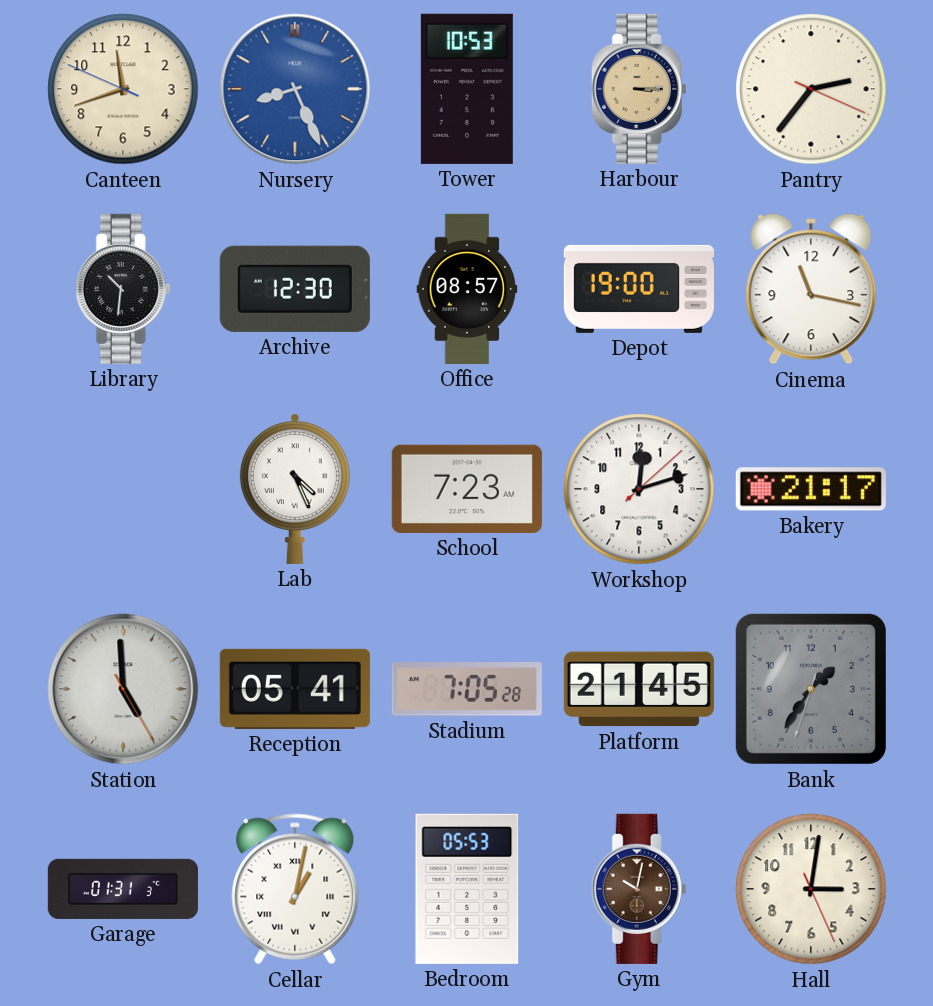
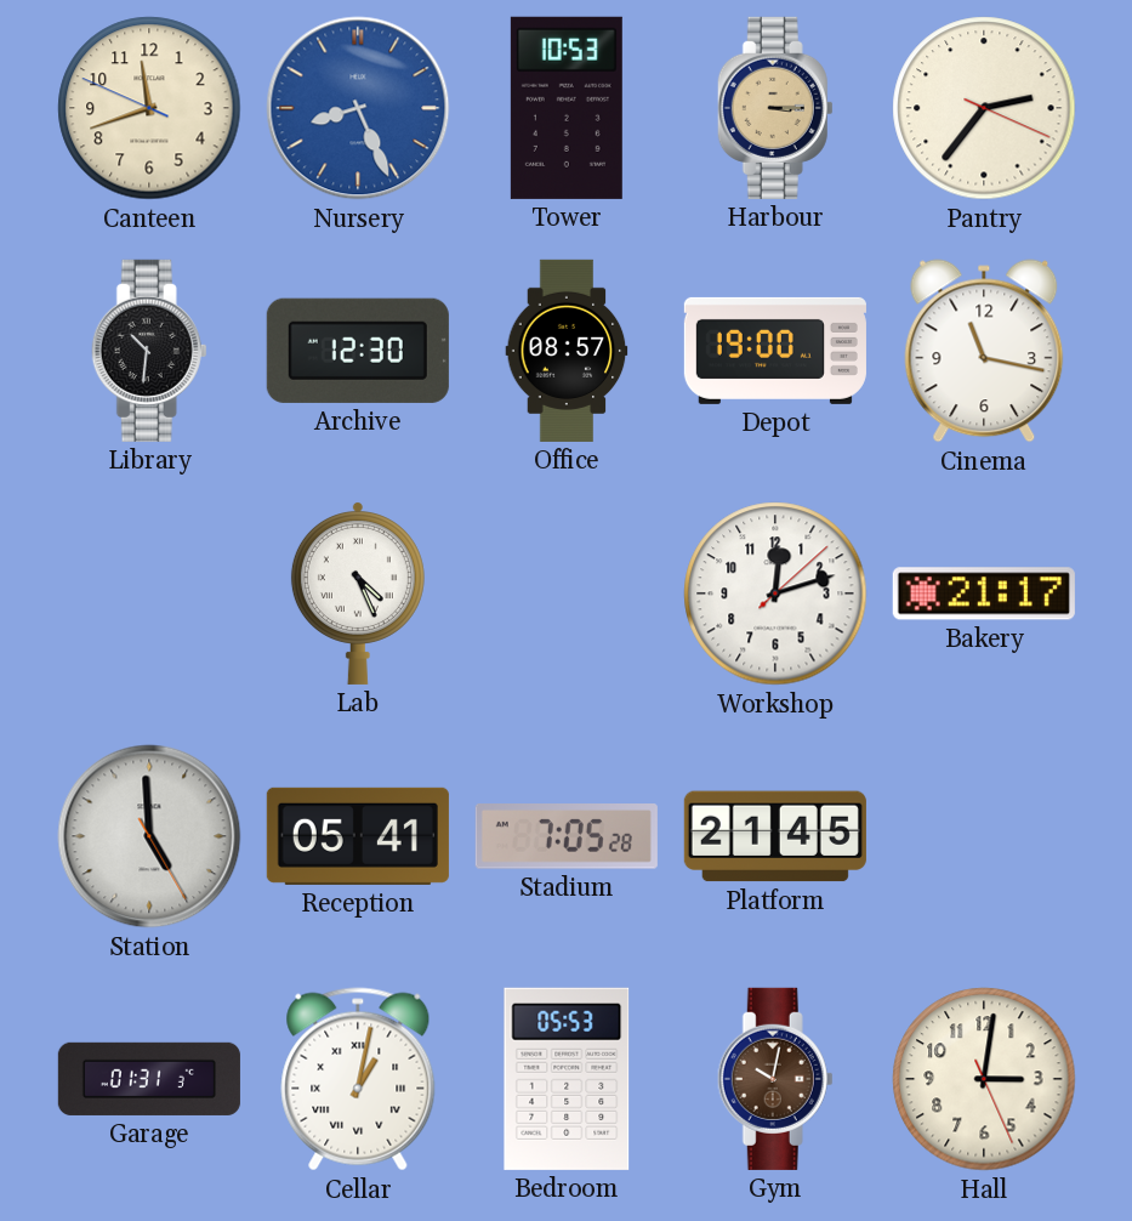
School: 7:23 -> none
Bank: 1:35 -> none
